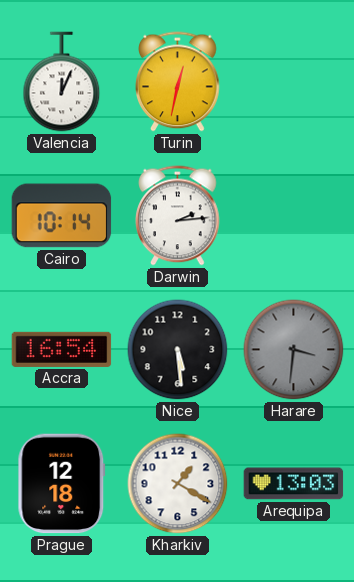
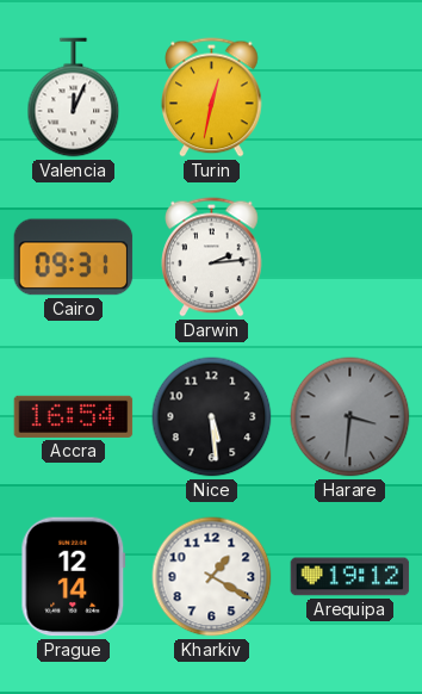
Cairo: 10:14 -> 09:31
Prague: 12:18 -> 12:14
Arequipa: 13:03 -> 19:12
